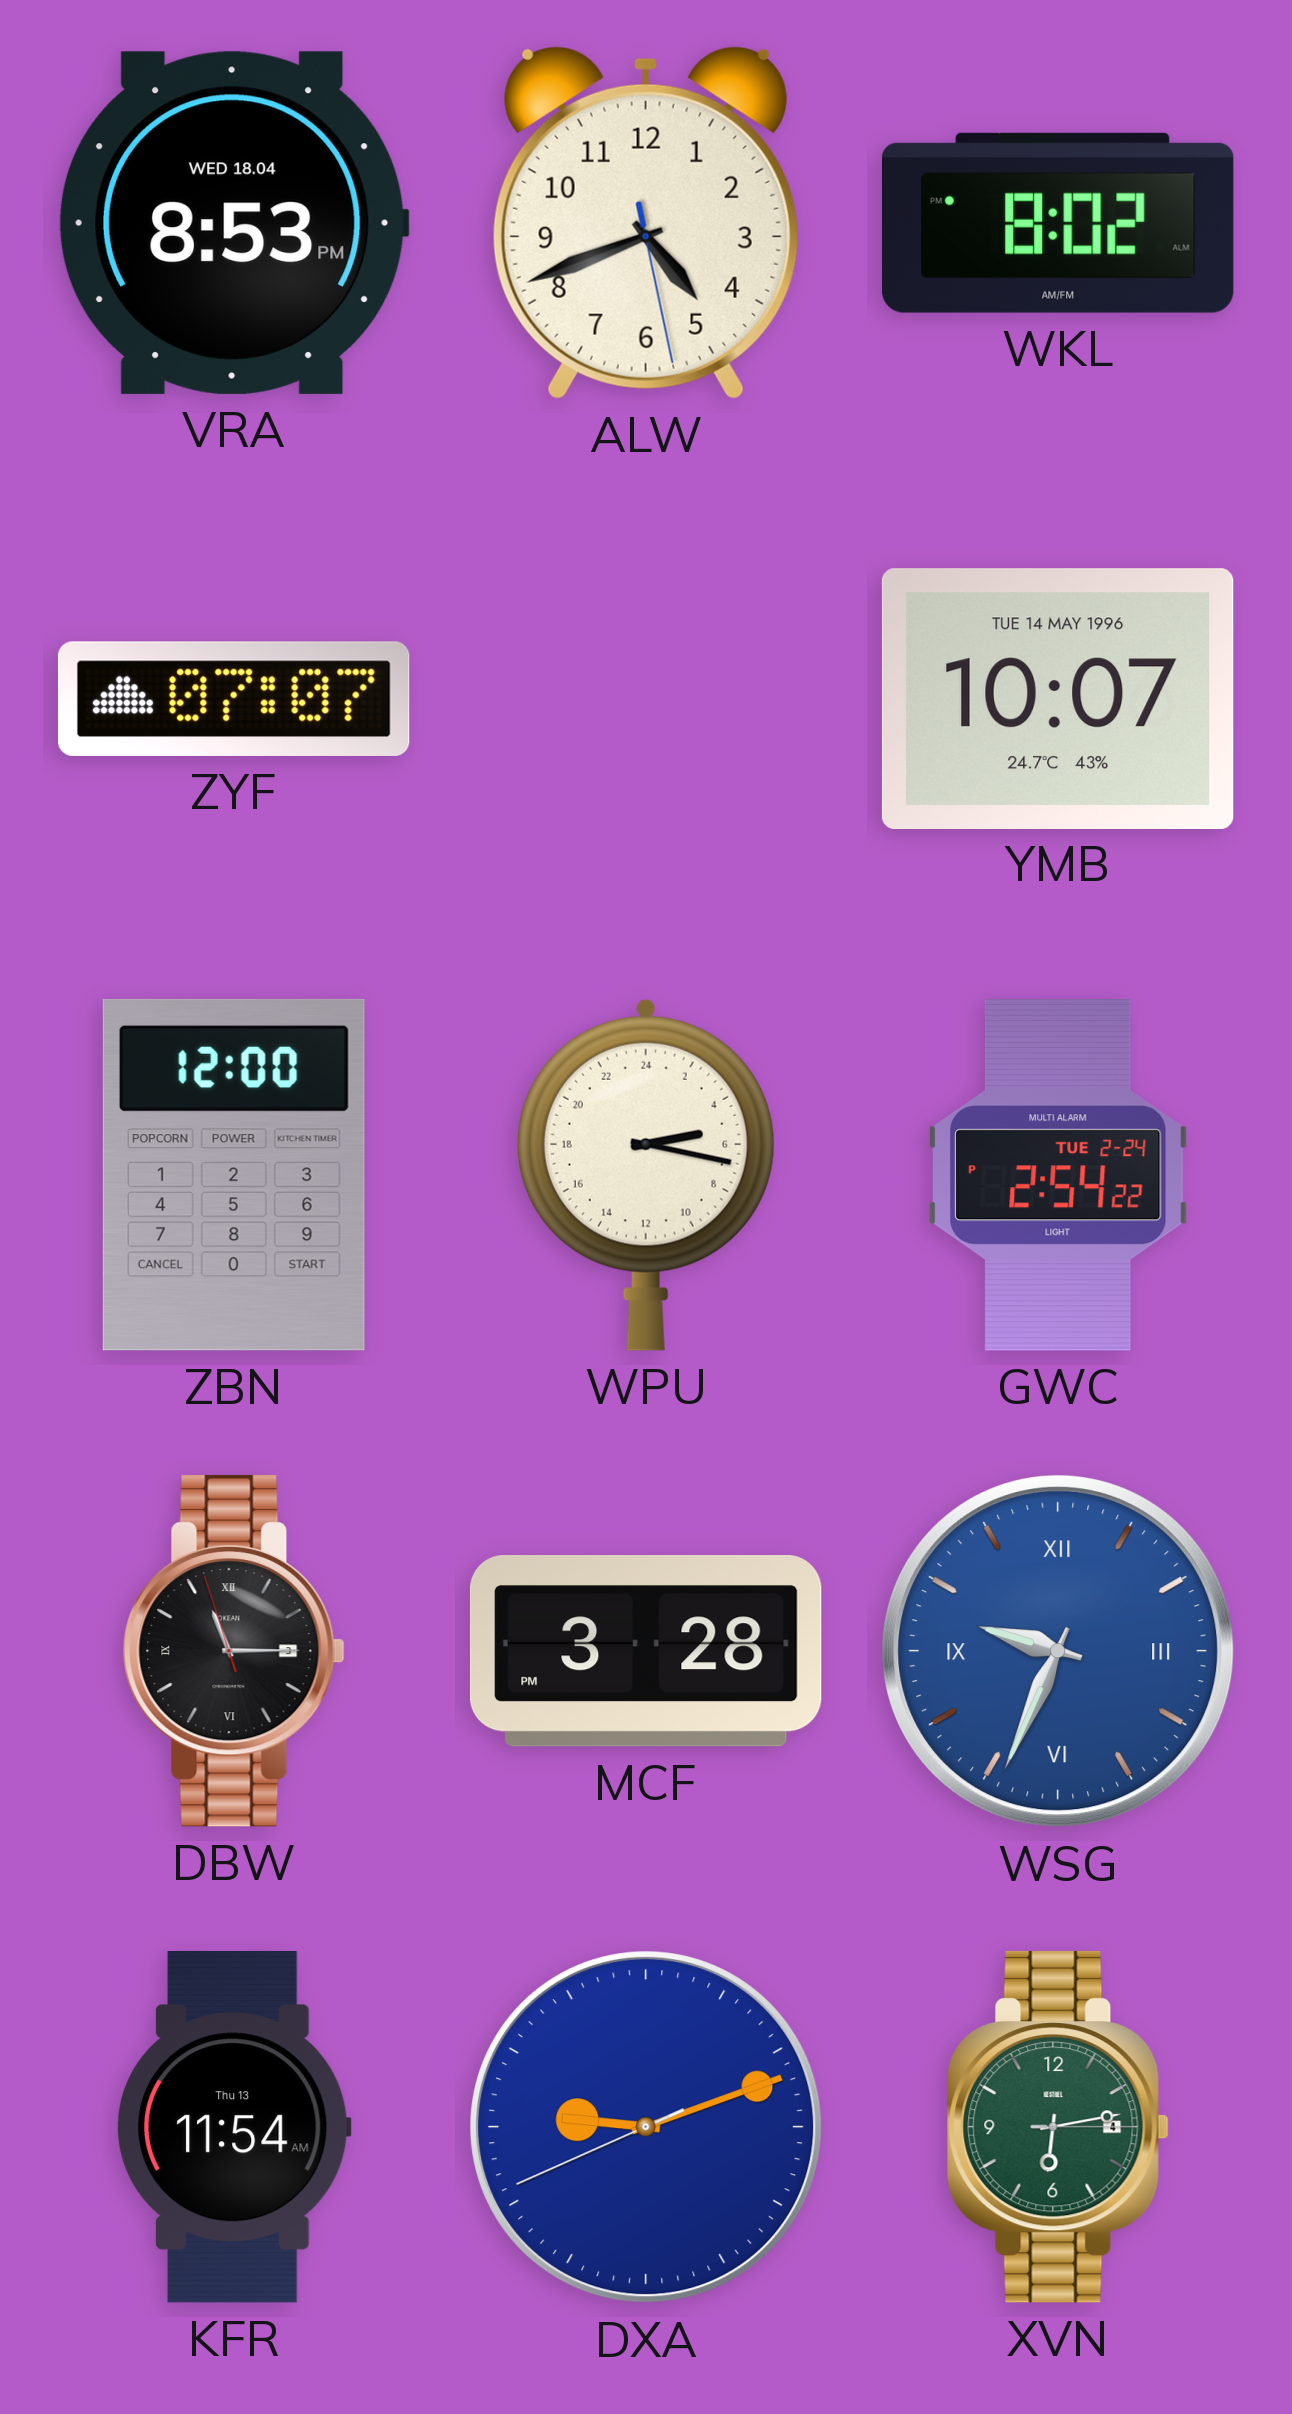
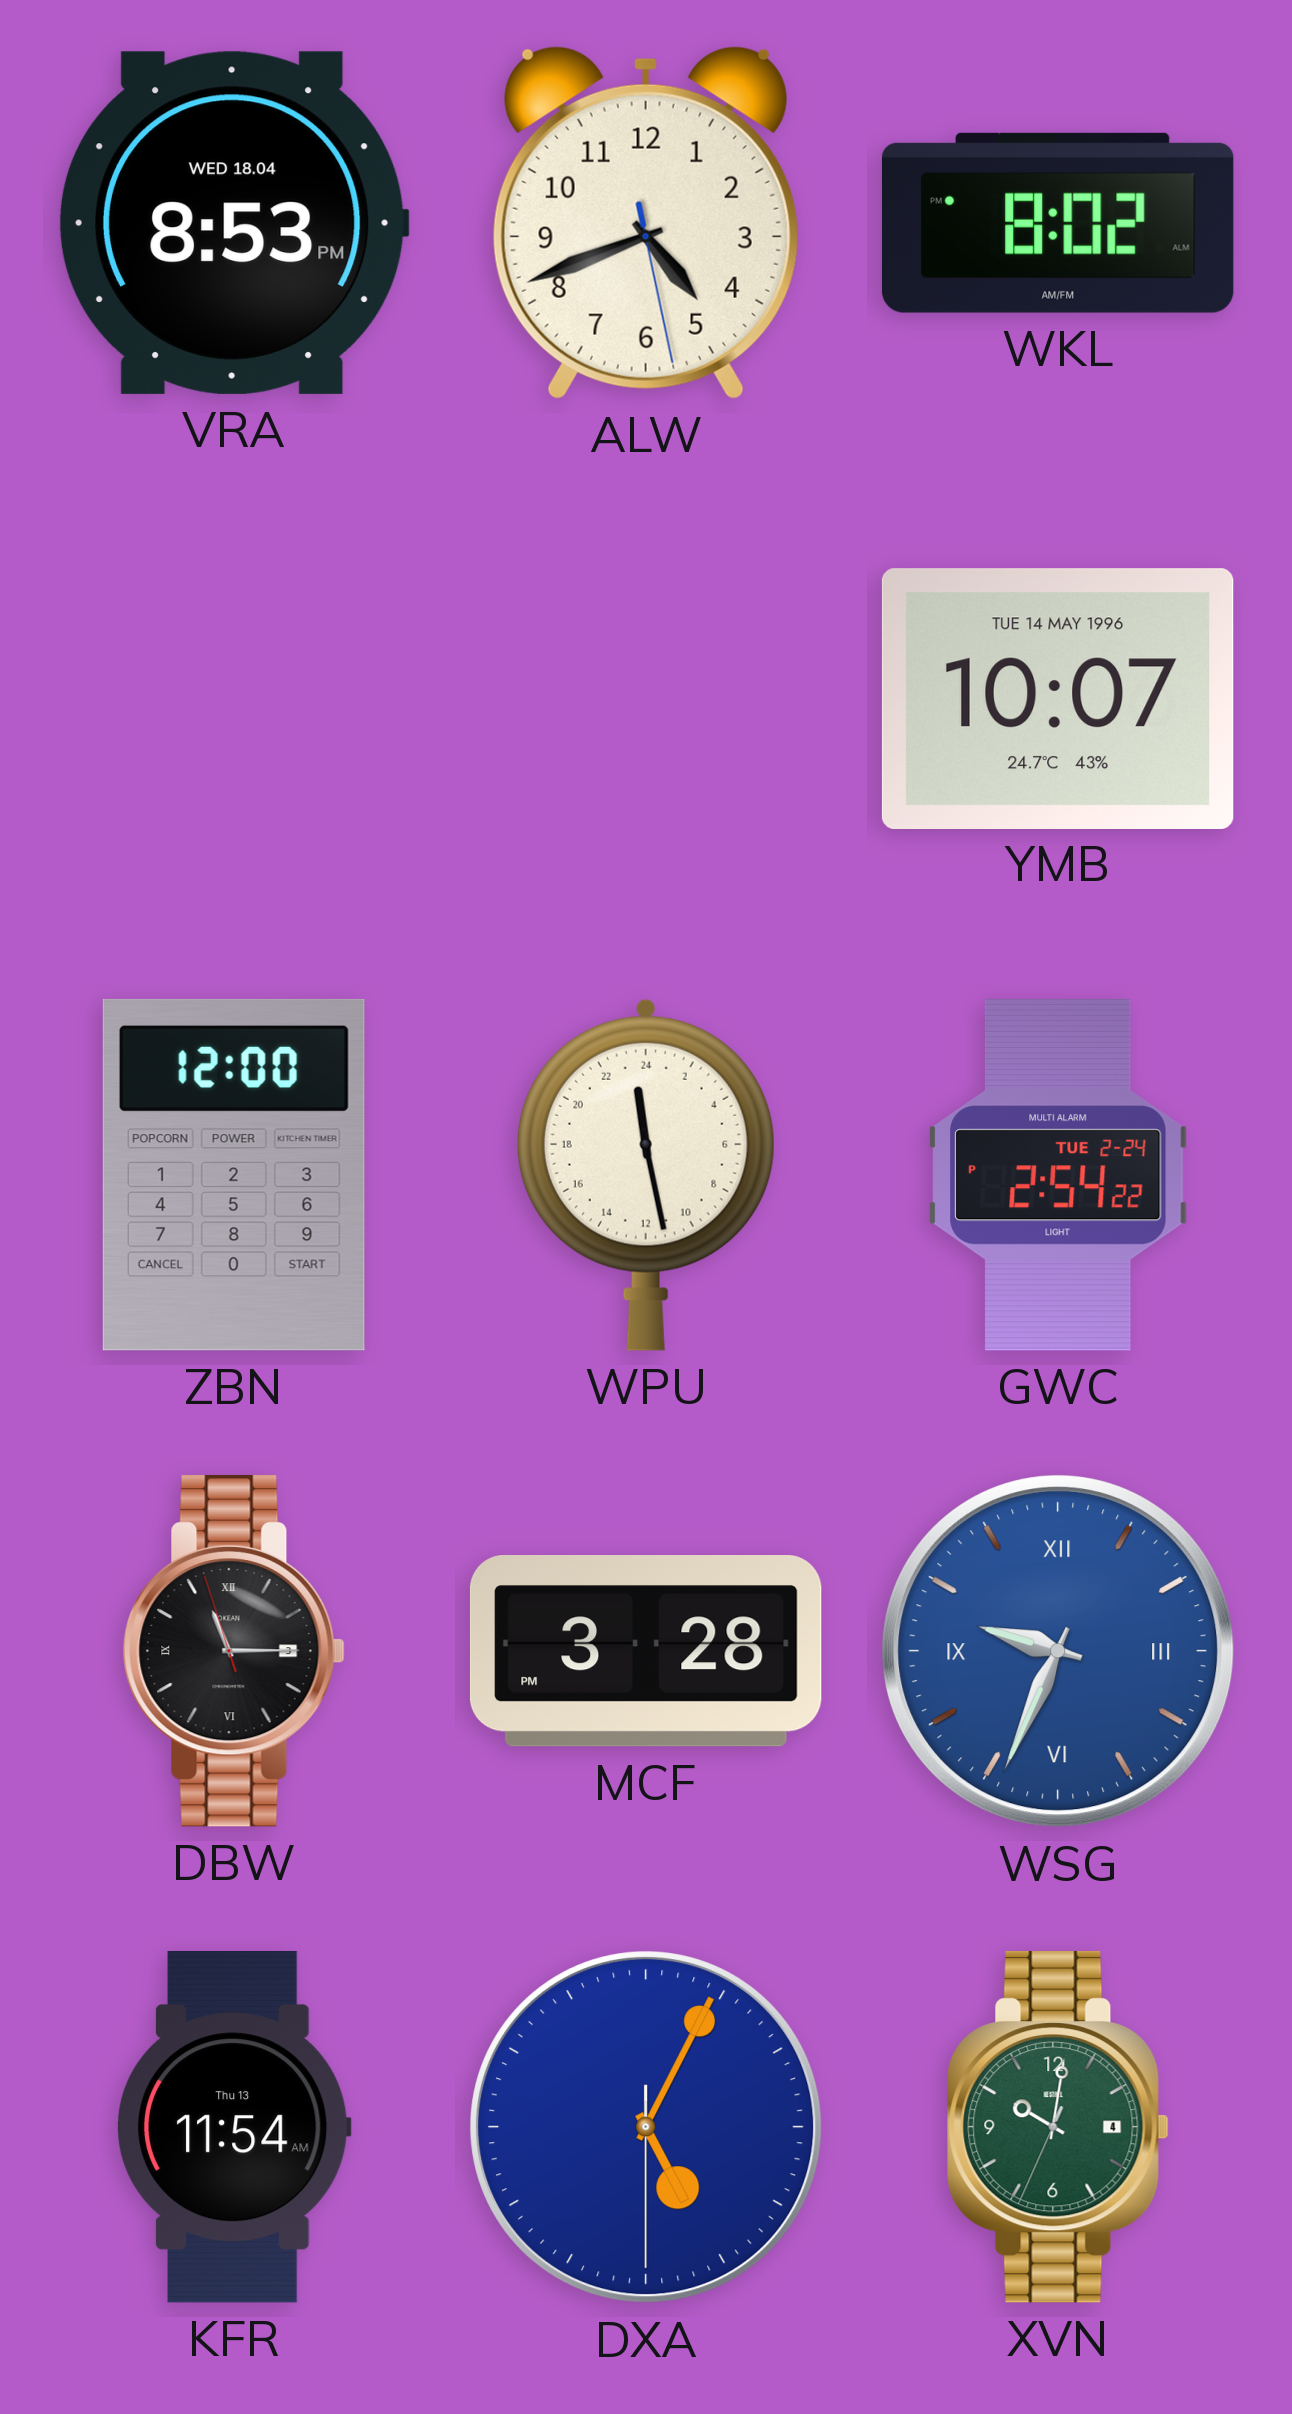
ZYF: 07:07 -> none
WPU: 5:17 -> 23:28
DXA: 9:11 -> 5:04
XVN: 6:13 -> 10:01
